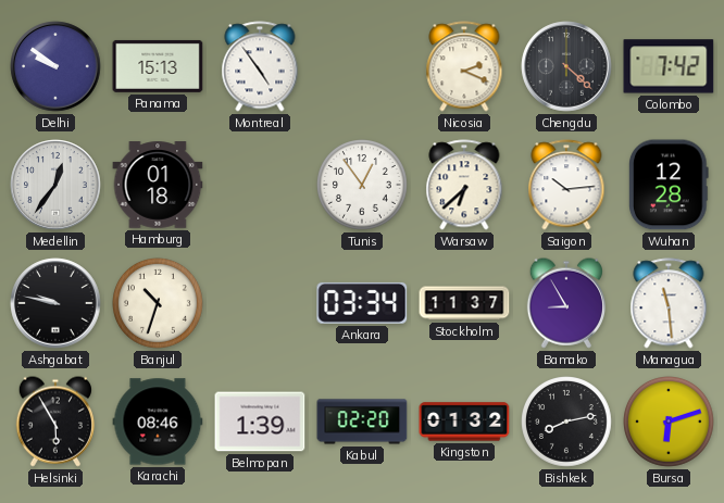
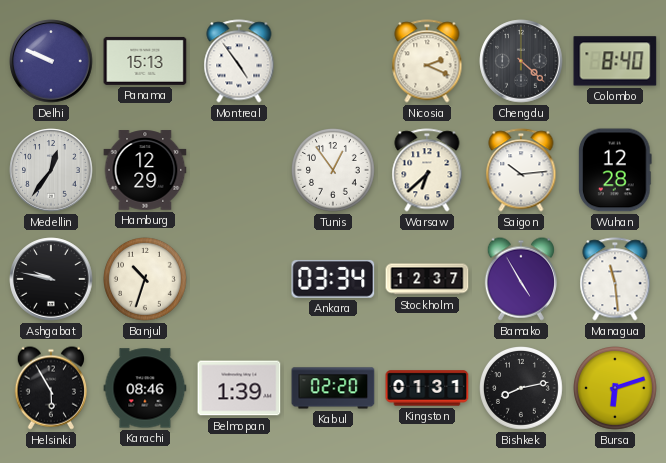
Delhi: 9:51 -> 9:49
Colombo: 7:42 -> 8:40
Hamburg: 01:18 -> 12:29
Stockholm: 11:37 -> 12:37
Bamako: 8:55 -> 4:55
Kingston: 01:32 -> 01:31
